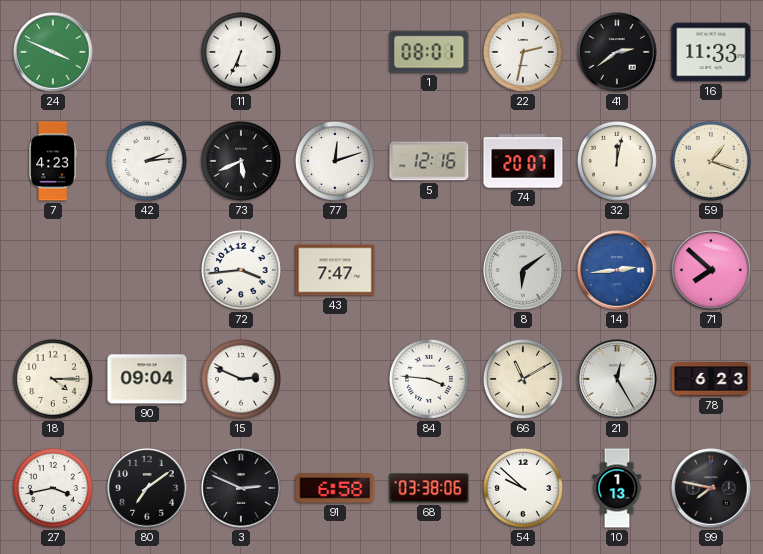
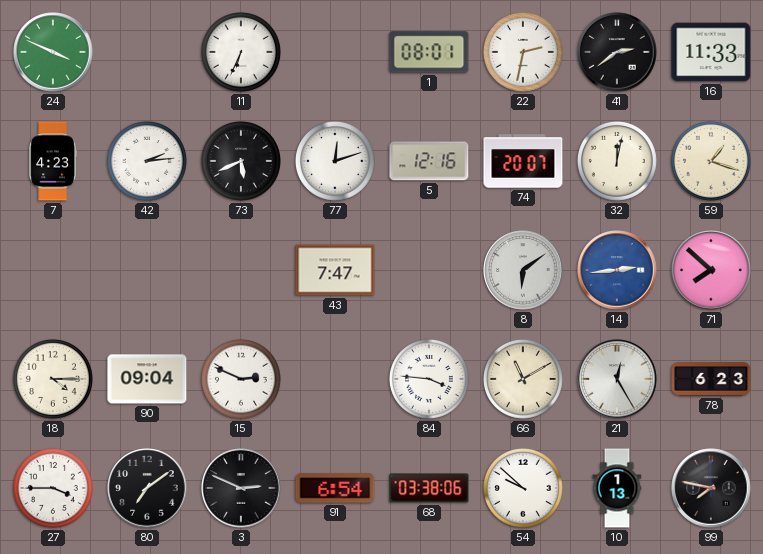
72: 3:44 -> none
27: 3:43 -> 3:45
91: 6:58 -> 6:54
